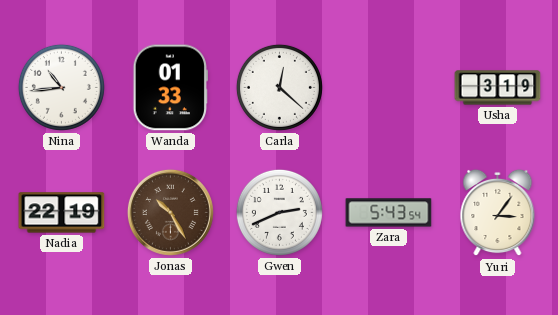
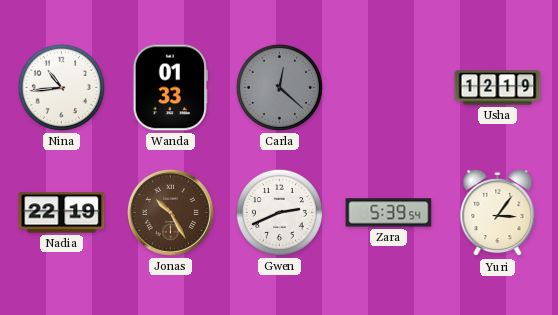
Carla dial: white -> grey
Usha: 3:19 -> 12:19
Zara: 5:43 -> 5:39
